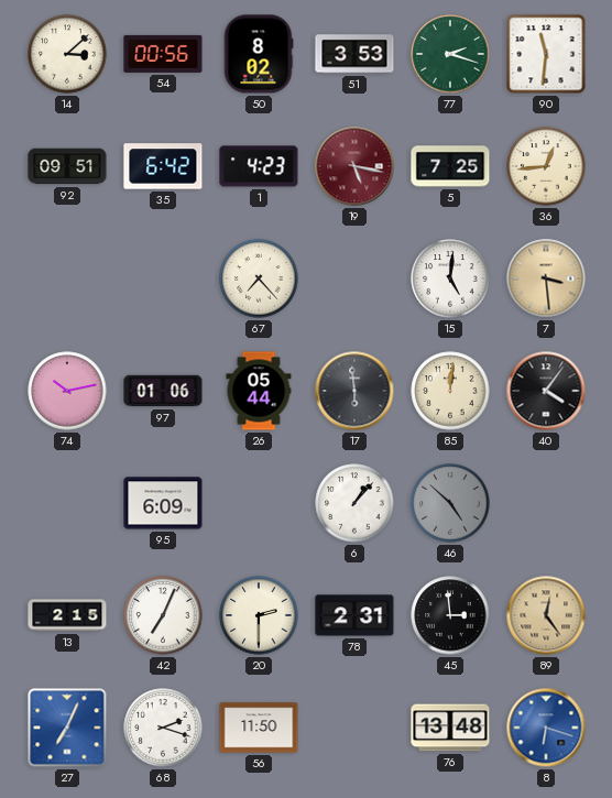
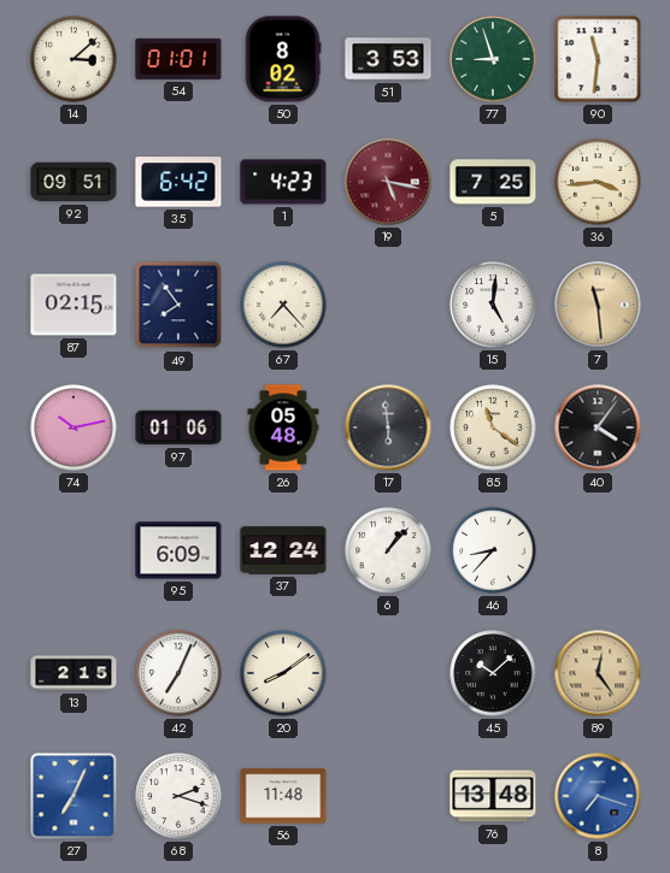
54: 00:56 -> 01:01
77: 2:18 -> 8:57
36: 12:44 -> 3:44
87: none -> 02:15
49: none -> 7:54
7: 3:29 -> 11:29
26: 05:44 -> 05:48
85: 12:01 -> 11:21
37: none -> 12:24
46: 4:52 -> 8:37
46 dial: grey -> white
20: 2:30 -> 8:09
78: 2:31 -> none
45: 2:59 -> 10:08
56: 11:50 -> 11:48
8: 6:18 -> 7:18
